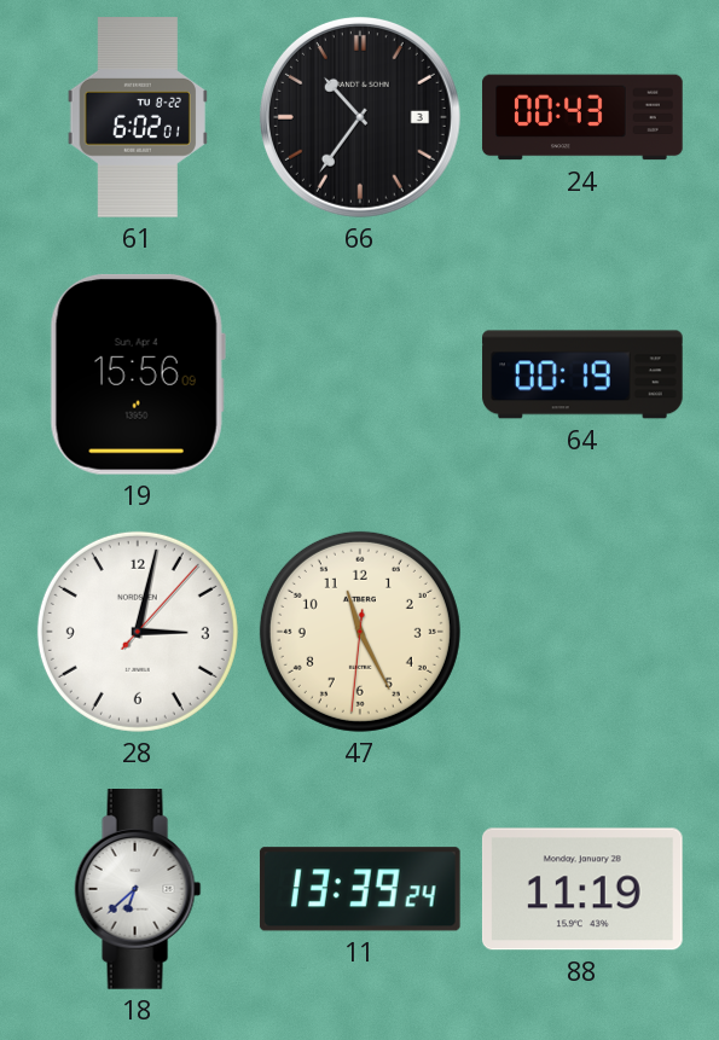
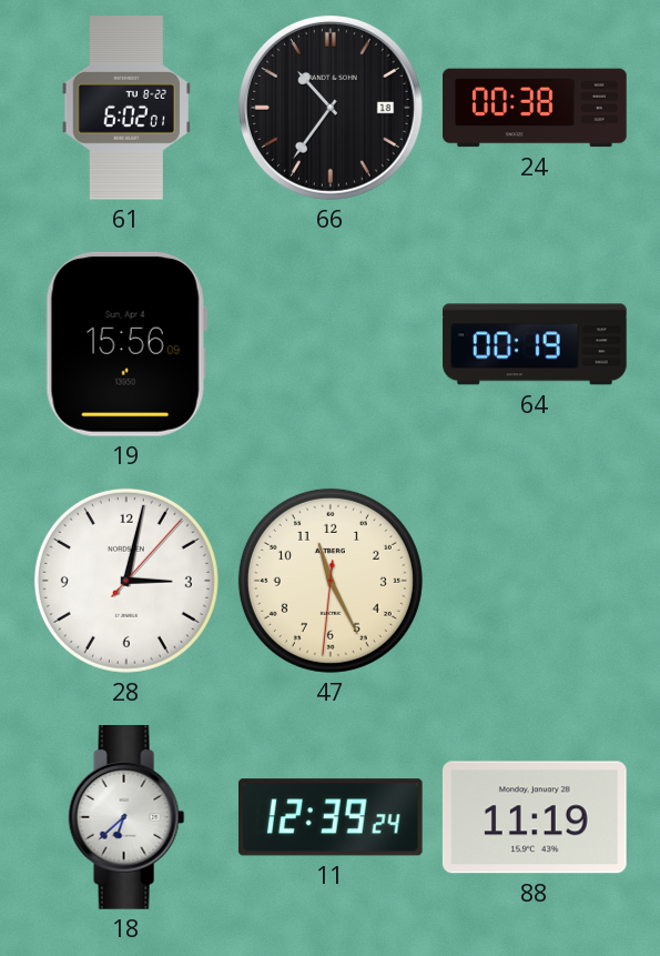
66 date: 3 -> 18
24: 00:43 -> 00:38
11: 13:39 -> 12:39
